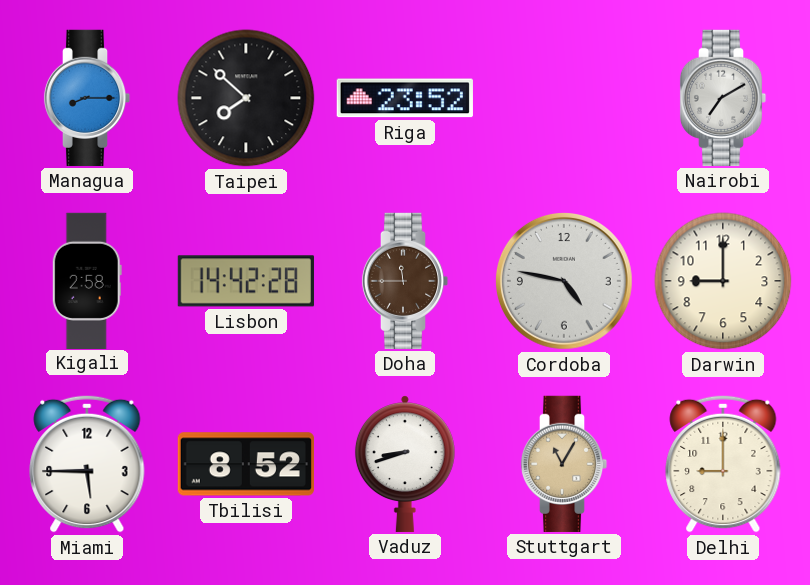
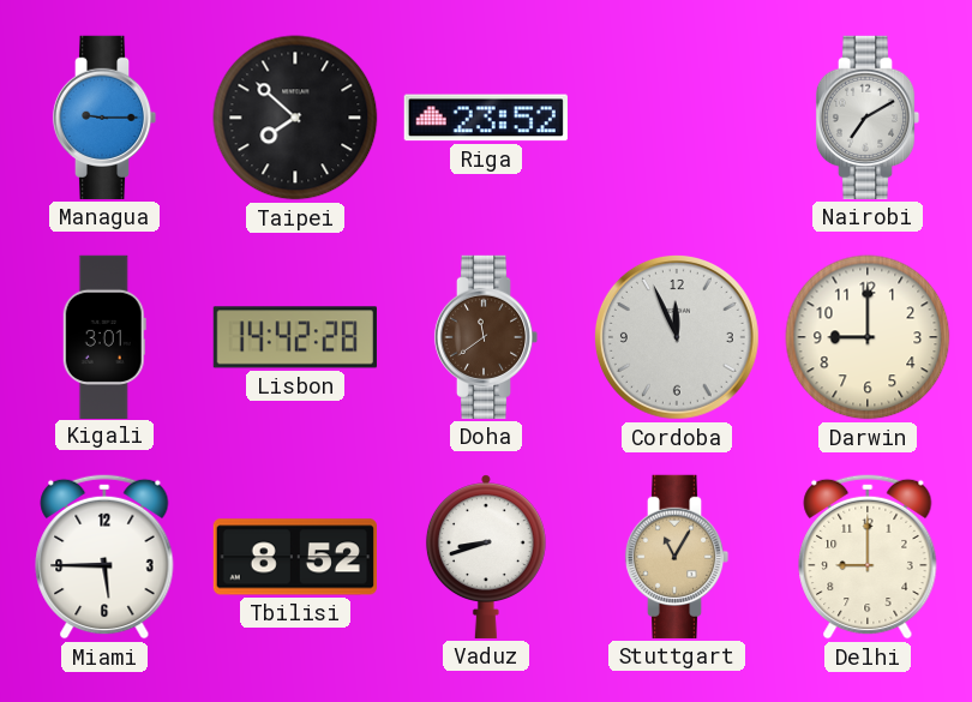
Managua: 8:15 -> 9:15
Kigali: 2:58 -> 3:01
Doha: 11:45 -> 11:39
Cordoba: 4:47 -> 11:56
